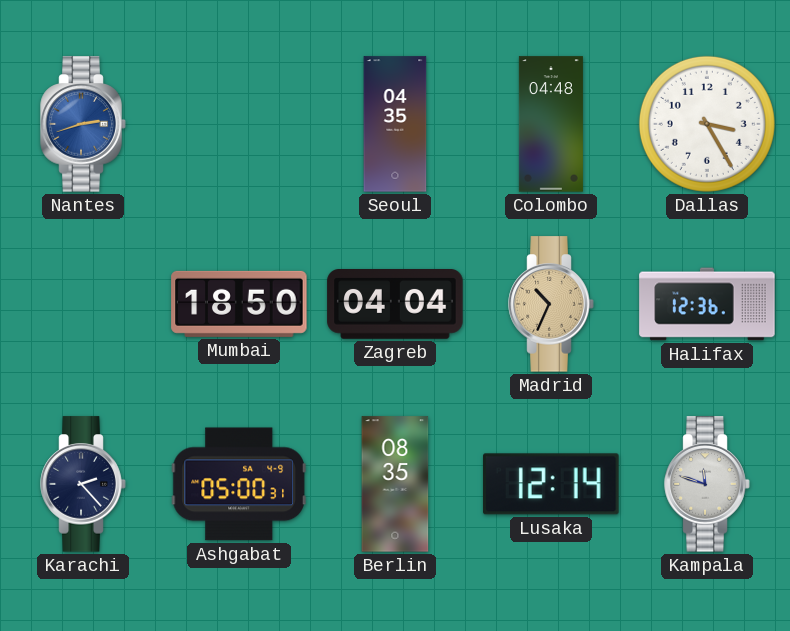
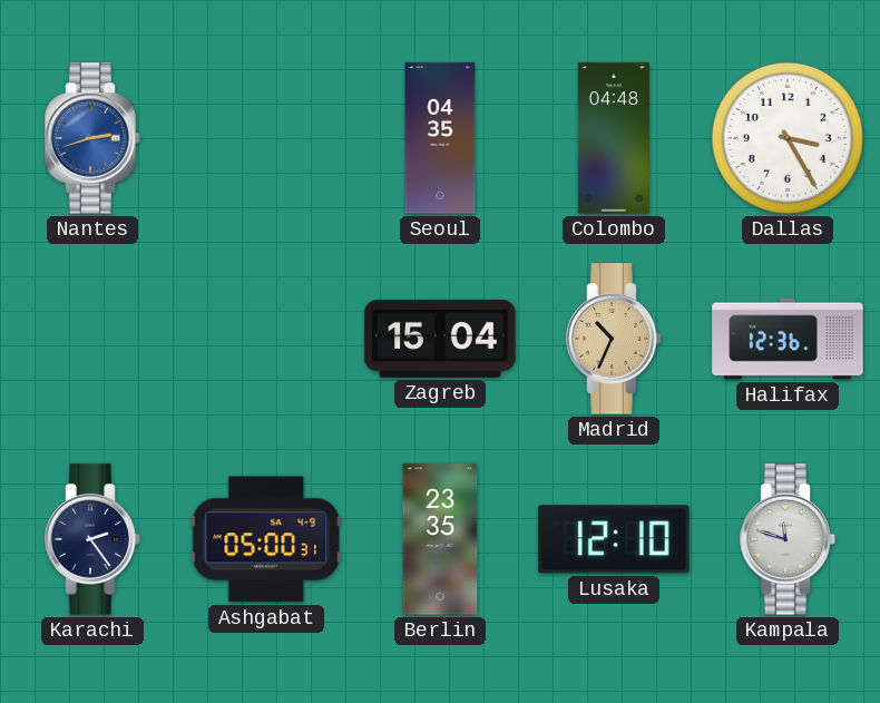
Mumbai: 18:50 -> none
Zagreb: 04:04 -> 15:04
Karachi: 2:23 -> 2:24
Berlin: 08:35 -> 23:35
Lusaka: 12:14 -> 12:10
